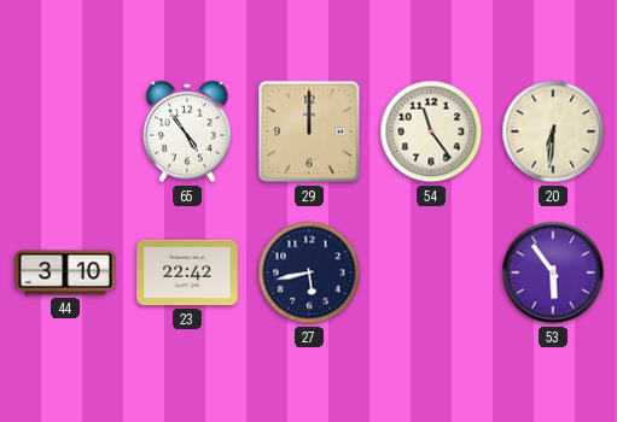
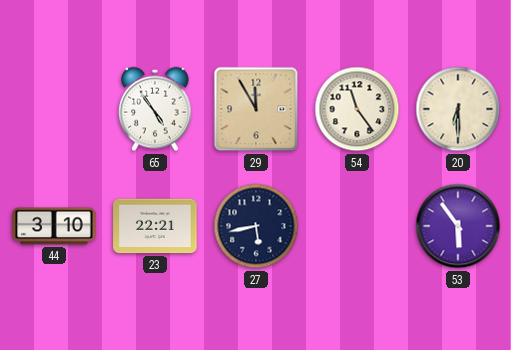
29: 12:00 -> 11:55
20: 6:31 -> 6:30
23: 22:42 -> 22:21
